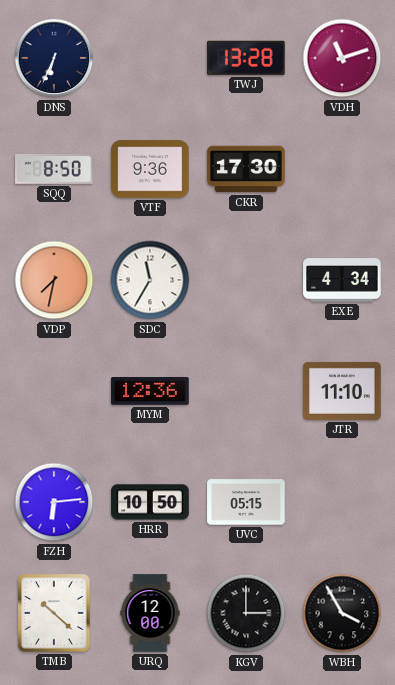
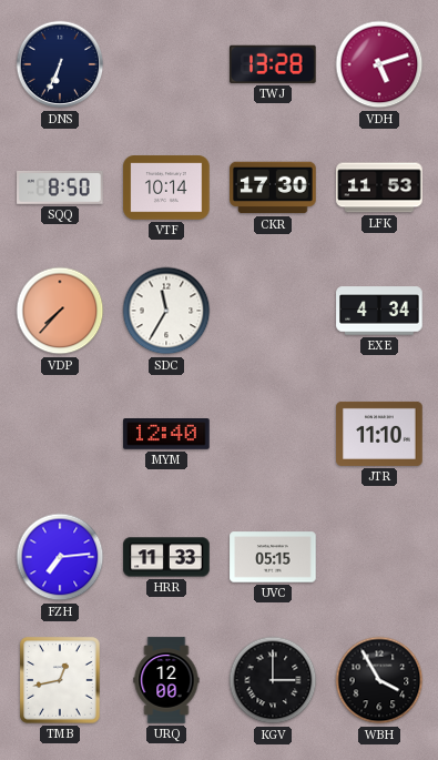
VDH: 11:12 -> 5:12
VTF: 9:36 -> 10:14
LFK: none -> 11:53
VDP: 7:32 -> 7:37
MYM: 12:36 -> 12:40
FZH: 6:14 -> 7:14
HRR: 10:50 -> 11:33
TMB: 10:22 -> 12:43
